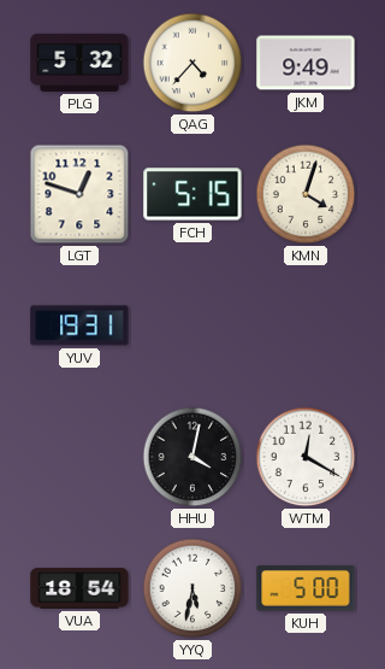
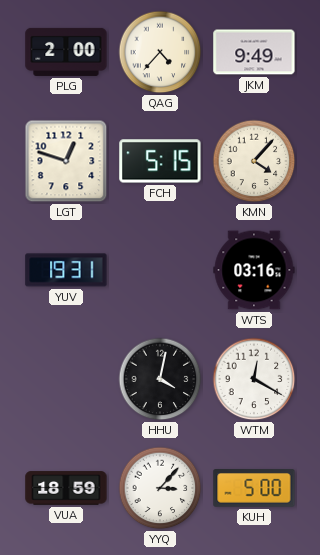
PLG: 5:32 -> 2:00
KMN: 4:03 -> 4:07
WTS: none -> 03:16
VUA: 18:54 -> 18:59
YYQ: 5:32 -> 3:07
